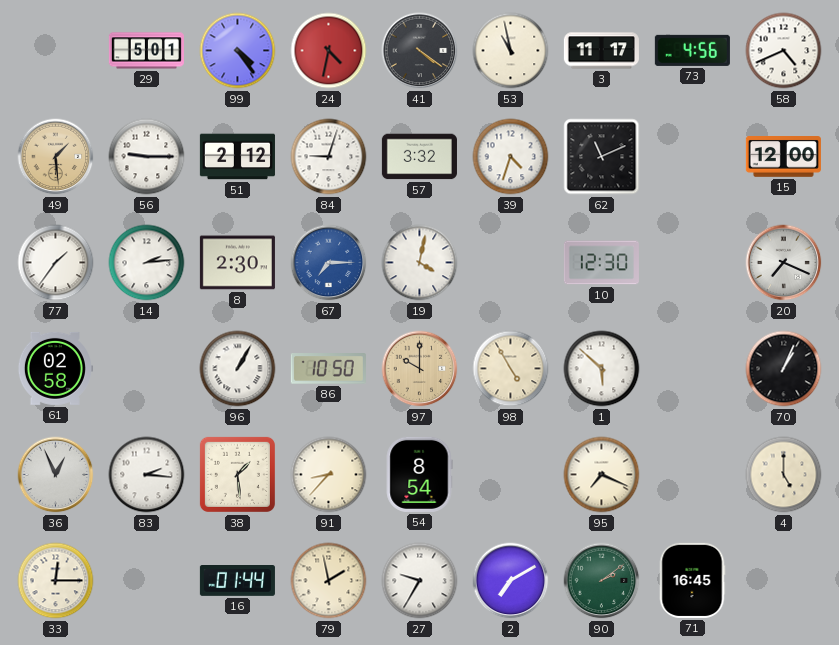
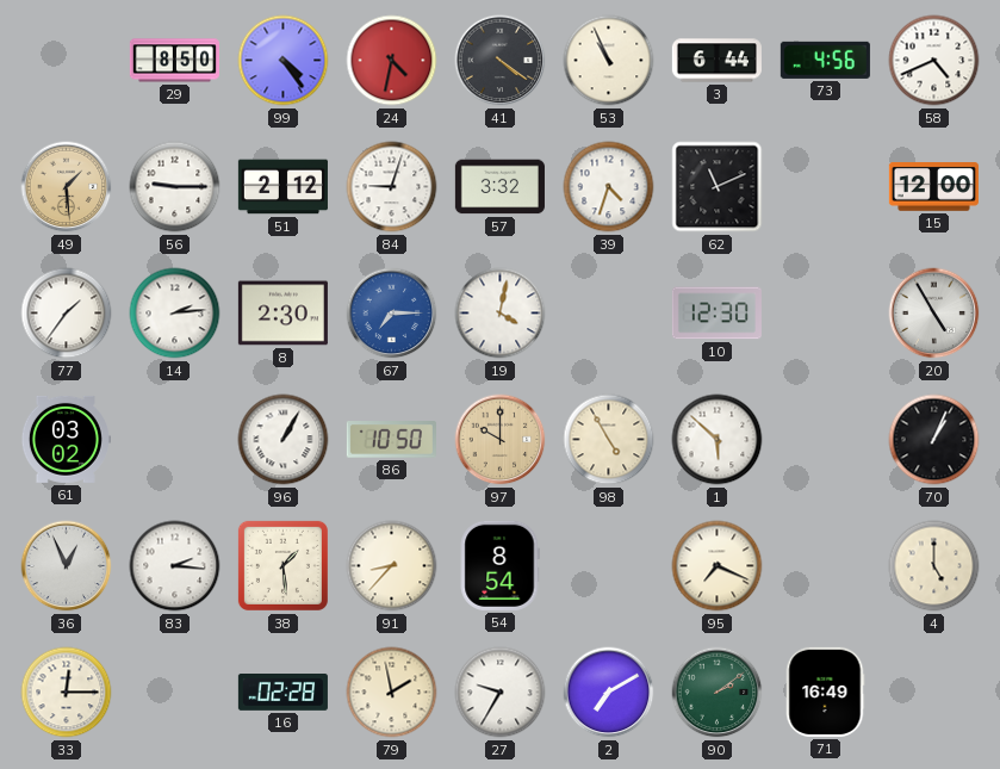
29: 5:01 -> 8:50
53: 10:58 -> 10:56
3: 11:17 -> 6:44
20: 7:19 -> 4:55
61: 02:58 -> 03:02
16: 01:44 -> 02:28
71: 16:45 -> 16:49
